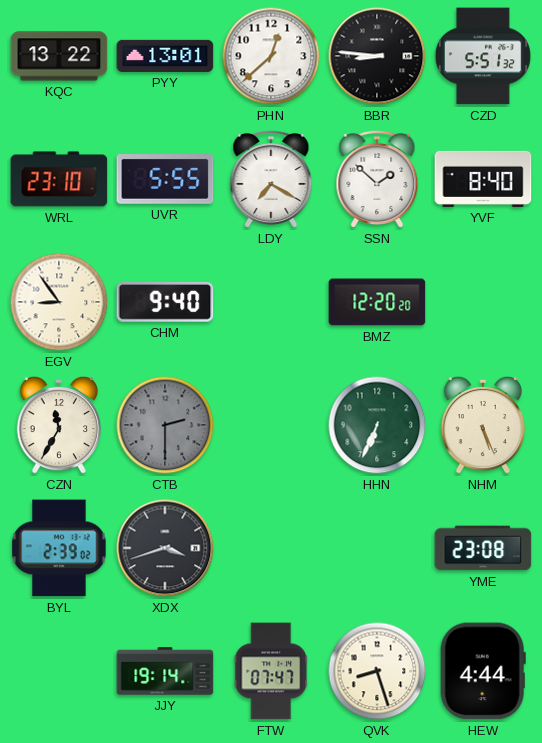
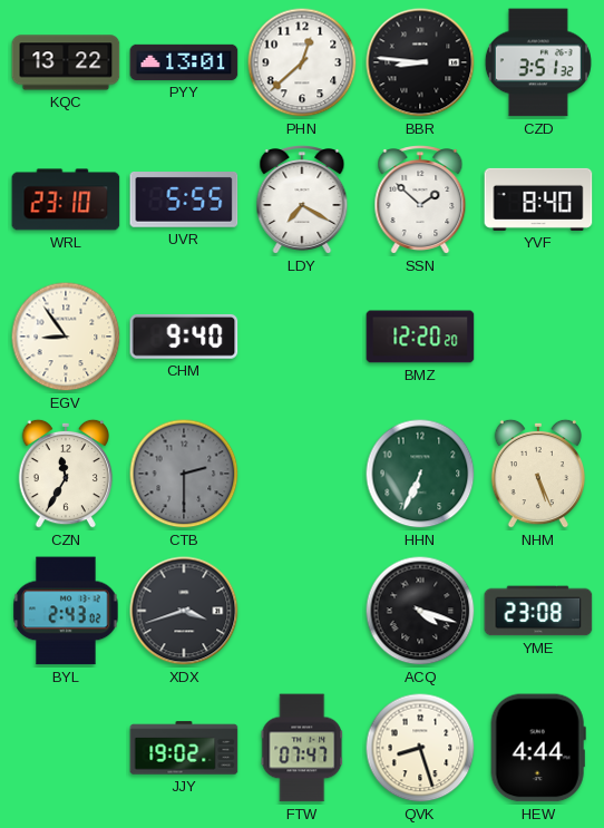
CZD: 5:51 -> 3:51
BYL: 2:39 -> 2:43
ACQ: none -> 4:18
JJY: 19:14 -> 19:02
